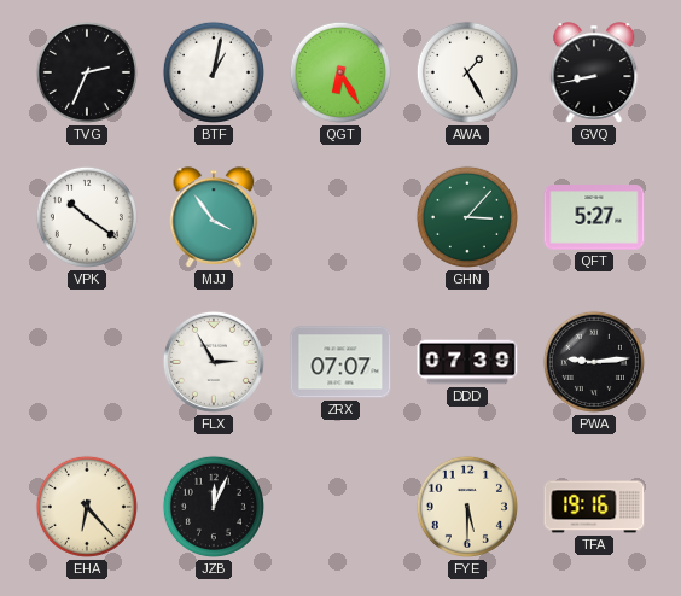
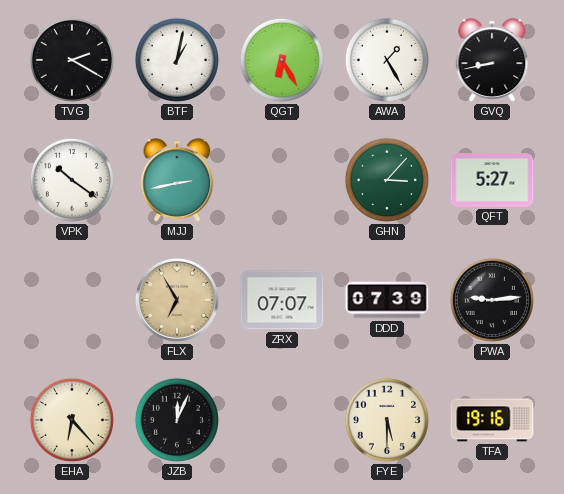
TVG: 2:34 -> 2:20
MJJ: 3:54 -> 2:43
FLX: 2:55 -> 6:55
FLX dial: white -> champagne
